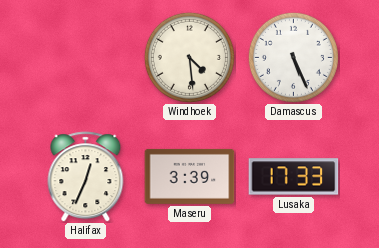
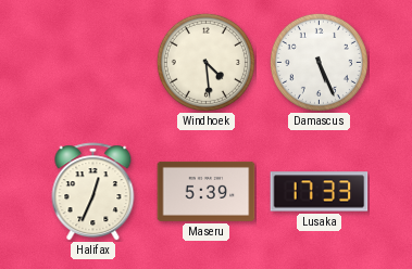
Maseru: 3:39 -> 5:39
